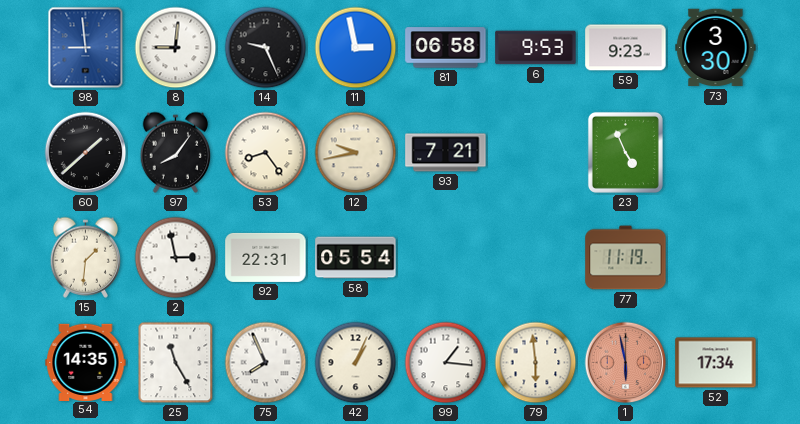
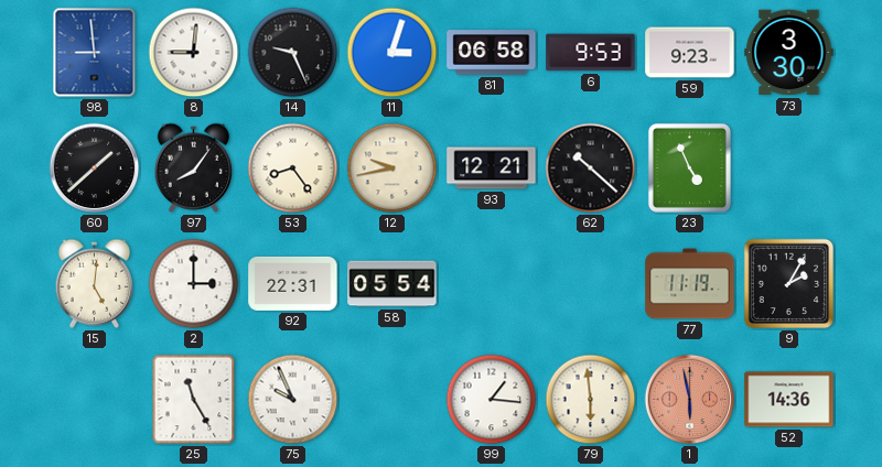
11: 2:58 -> 3:03
93: 7:21 -> 12:21
62: none -> 10:22
15: 1:31 -> 5:01
2: 2:58 -> 3:00
9: none -> 2:05
54: 14:35 -> none
75: 7:56 -> 9:56
42: 1:04 -> none
52: 17:34 -> 14:36
